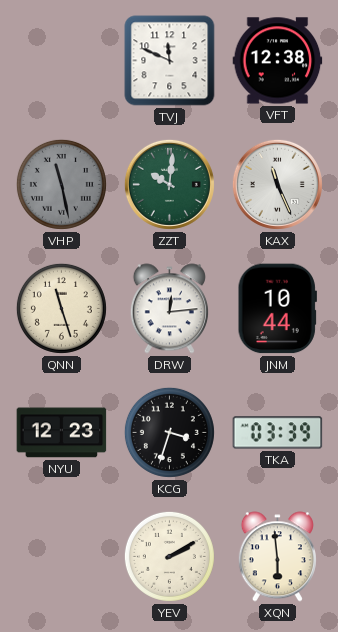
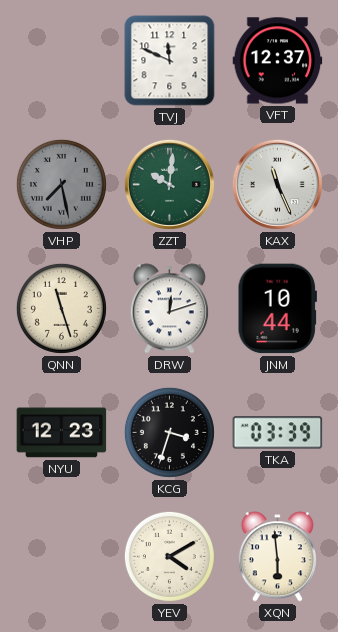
VFT: 12:38 -> 12:37
VHP: 11:28 -> 7:28
DRW: 12:14 -> 12:12
YEV: 2:10 -> 4:10
